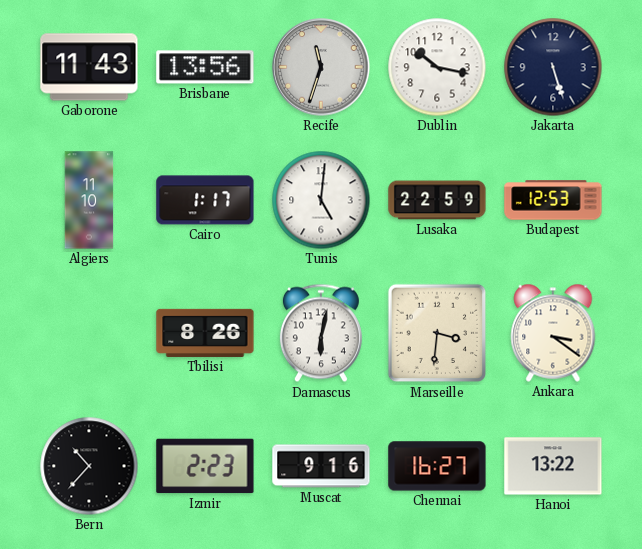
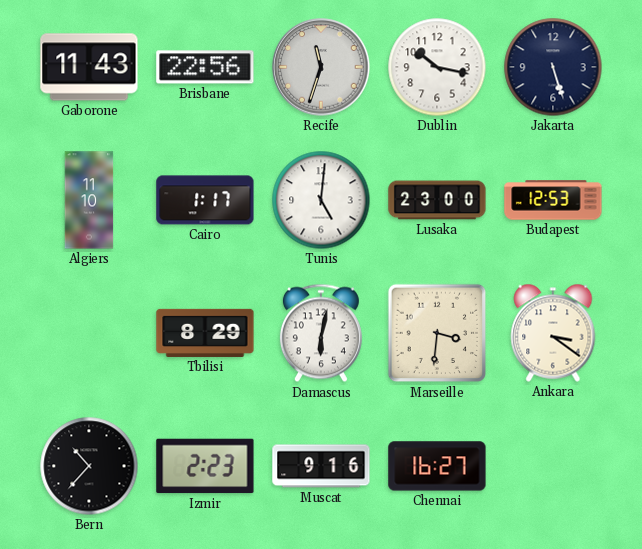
Brisbane: 13:56 -> 22:56
Lusaka: 22:59 -> 23:00
Tbilisi: 8:26 -> 8:29
Hanoi: 13:22 -> none
